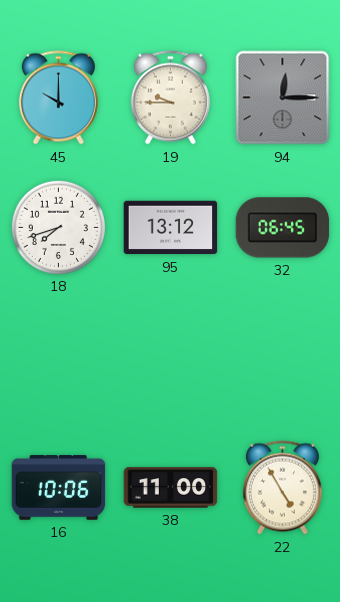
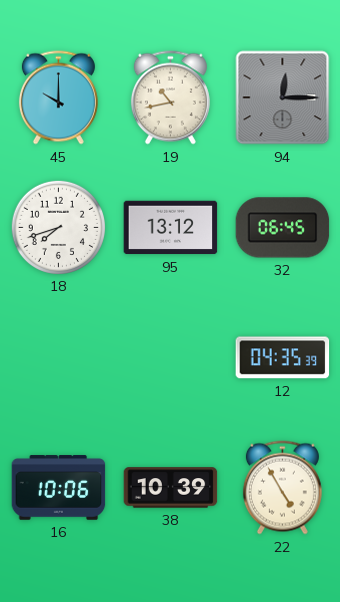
19: 9:45 -> 10:43
12: none -> 04:35
38: 11:00 -> 10:39
